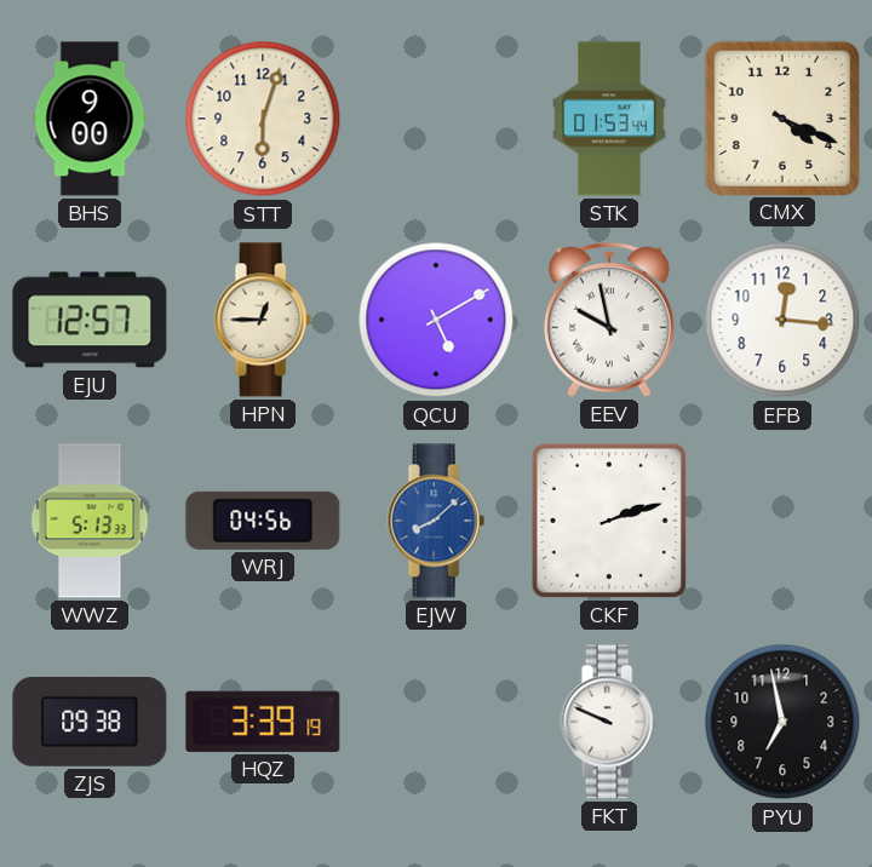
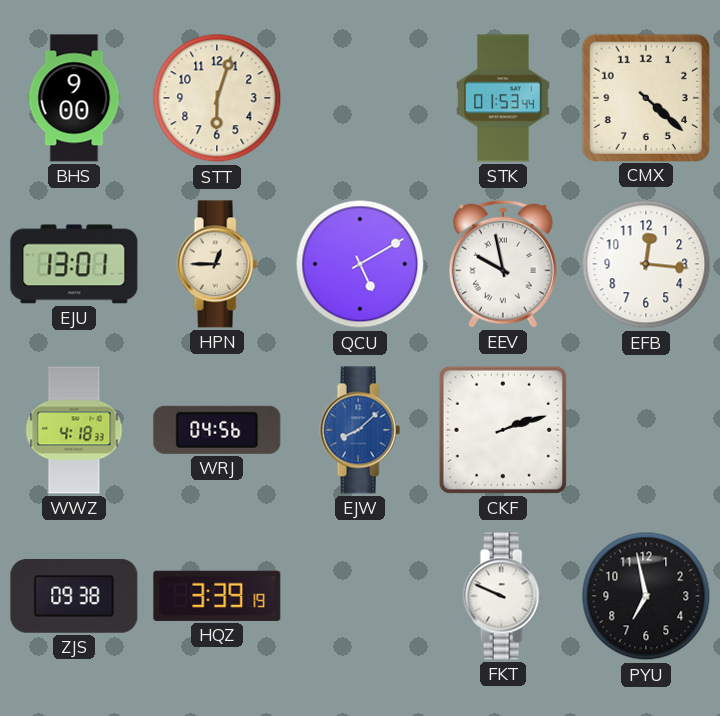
CMX: 4:19 -> 4:22
EJU: 12:57 -> 13:01
WWZ: 5:13 -> 4:18
